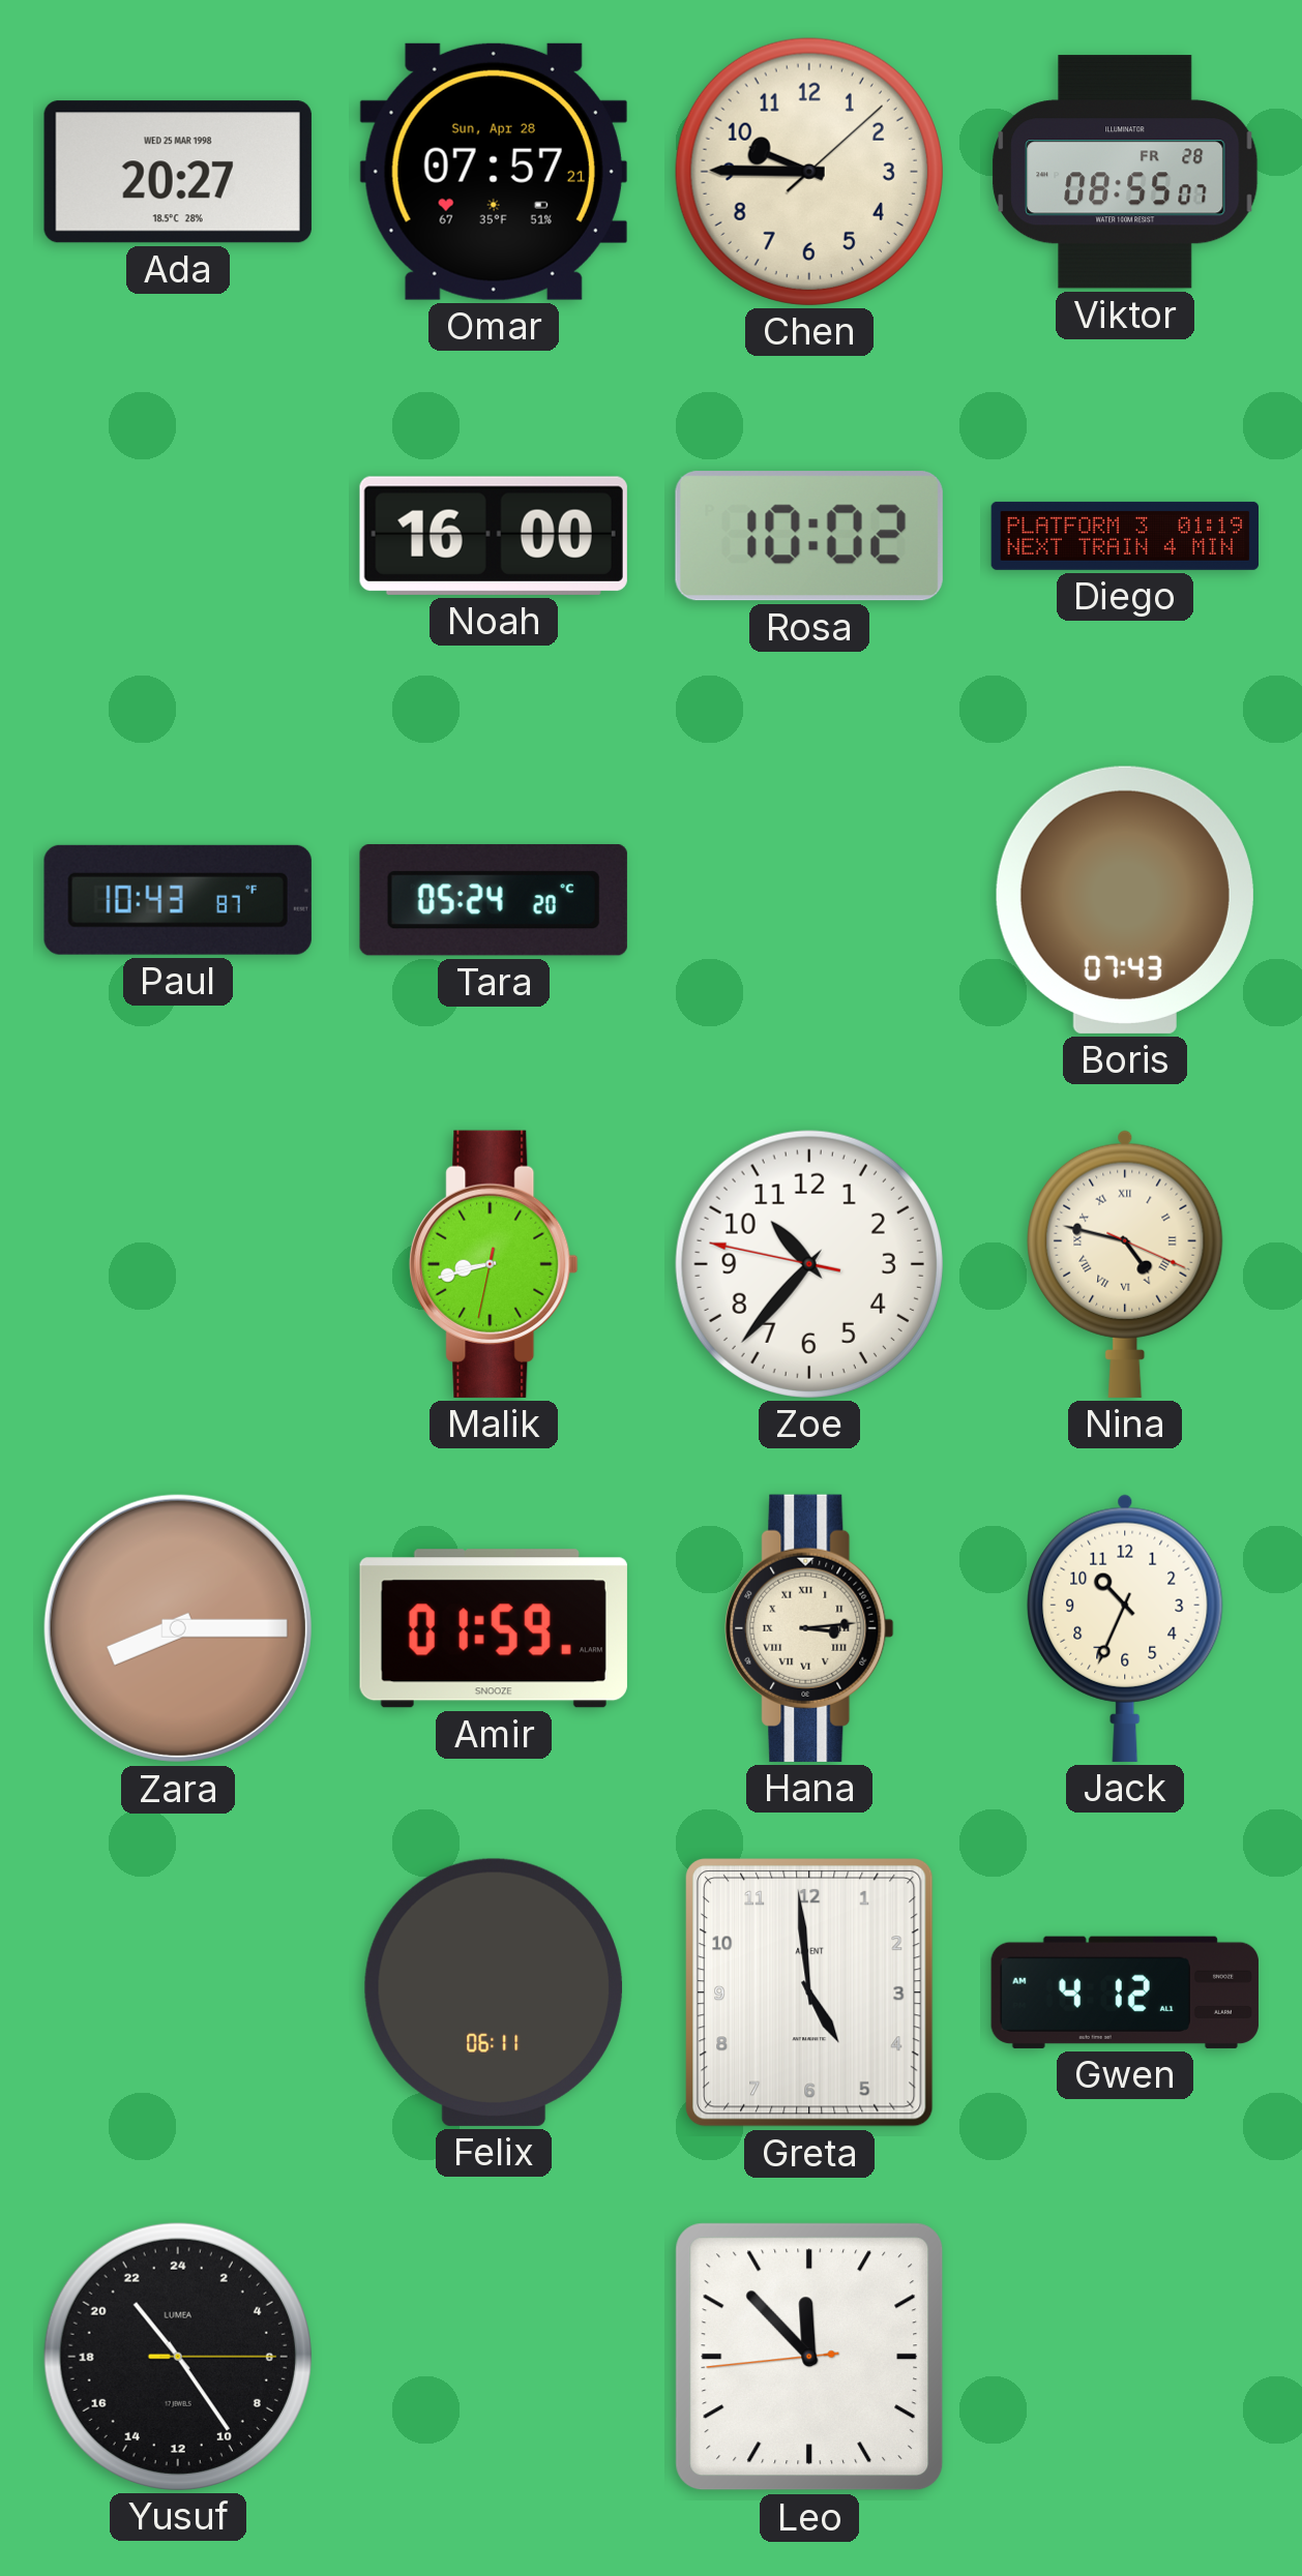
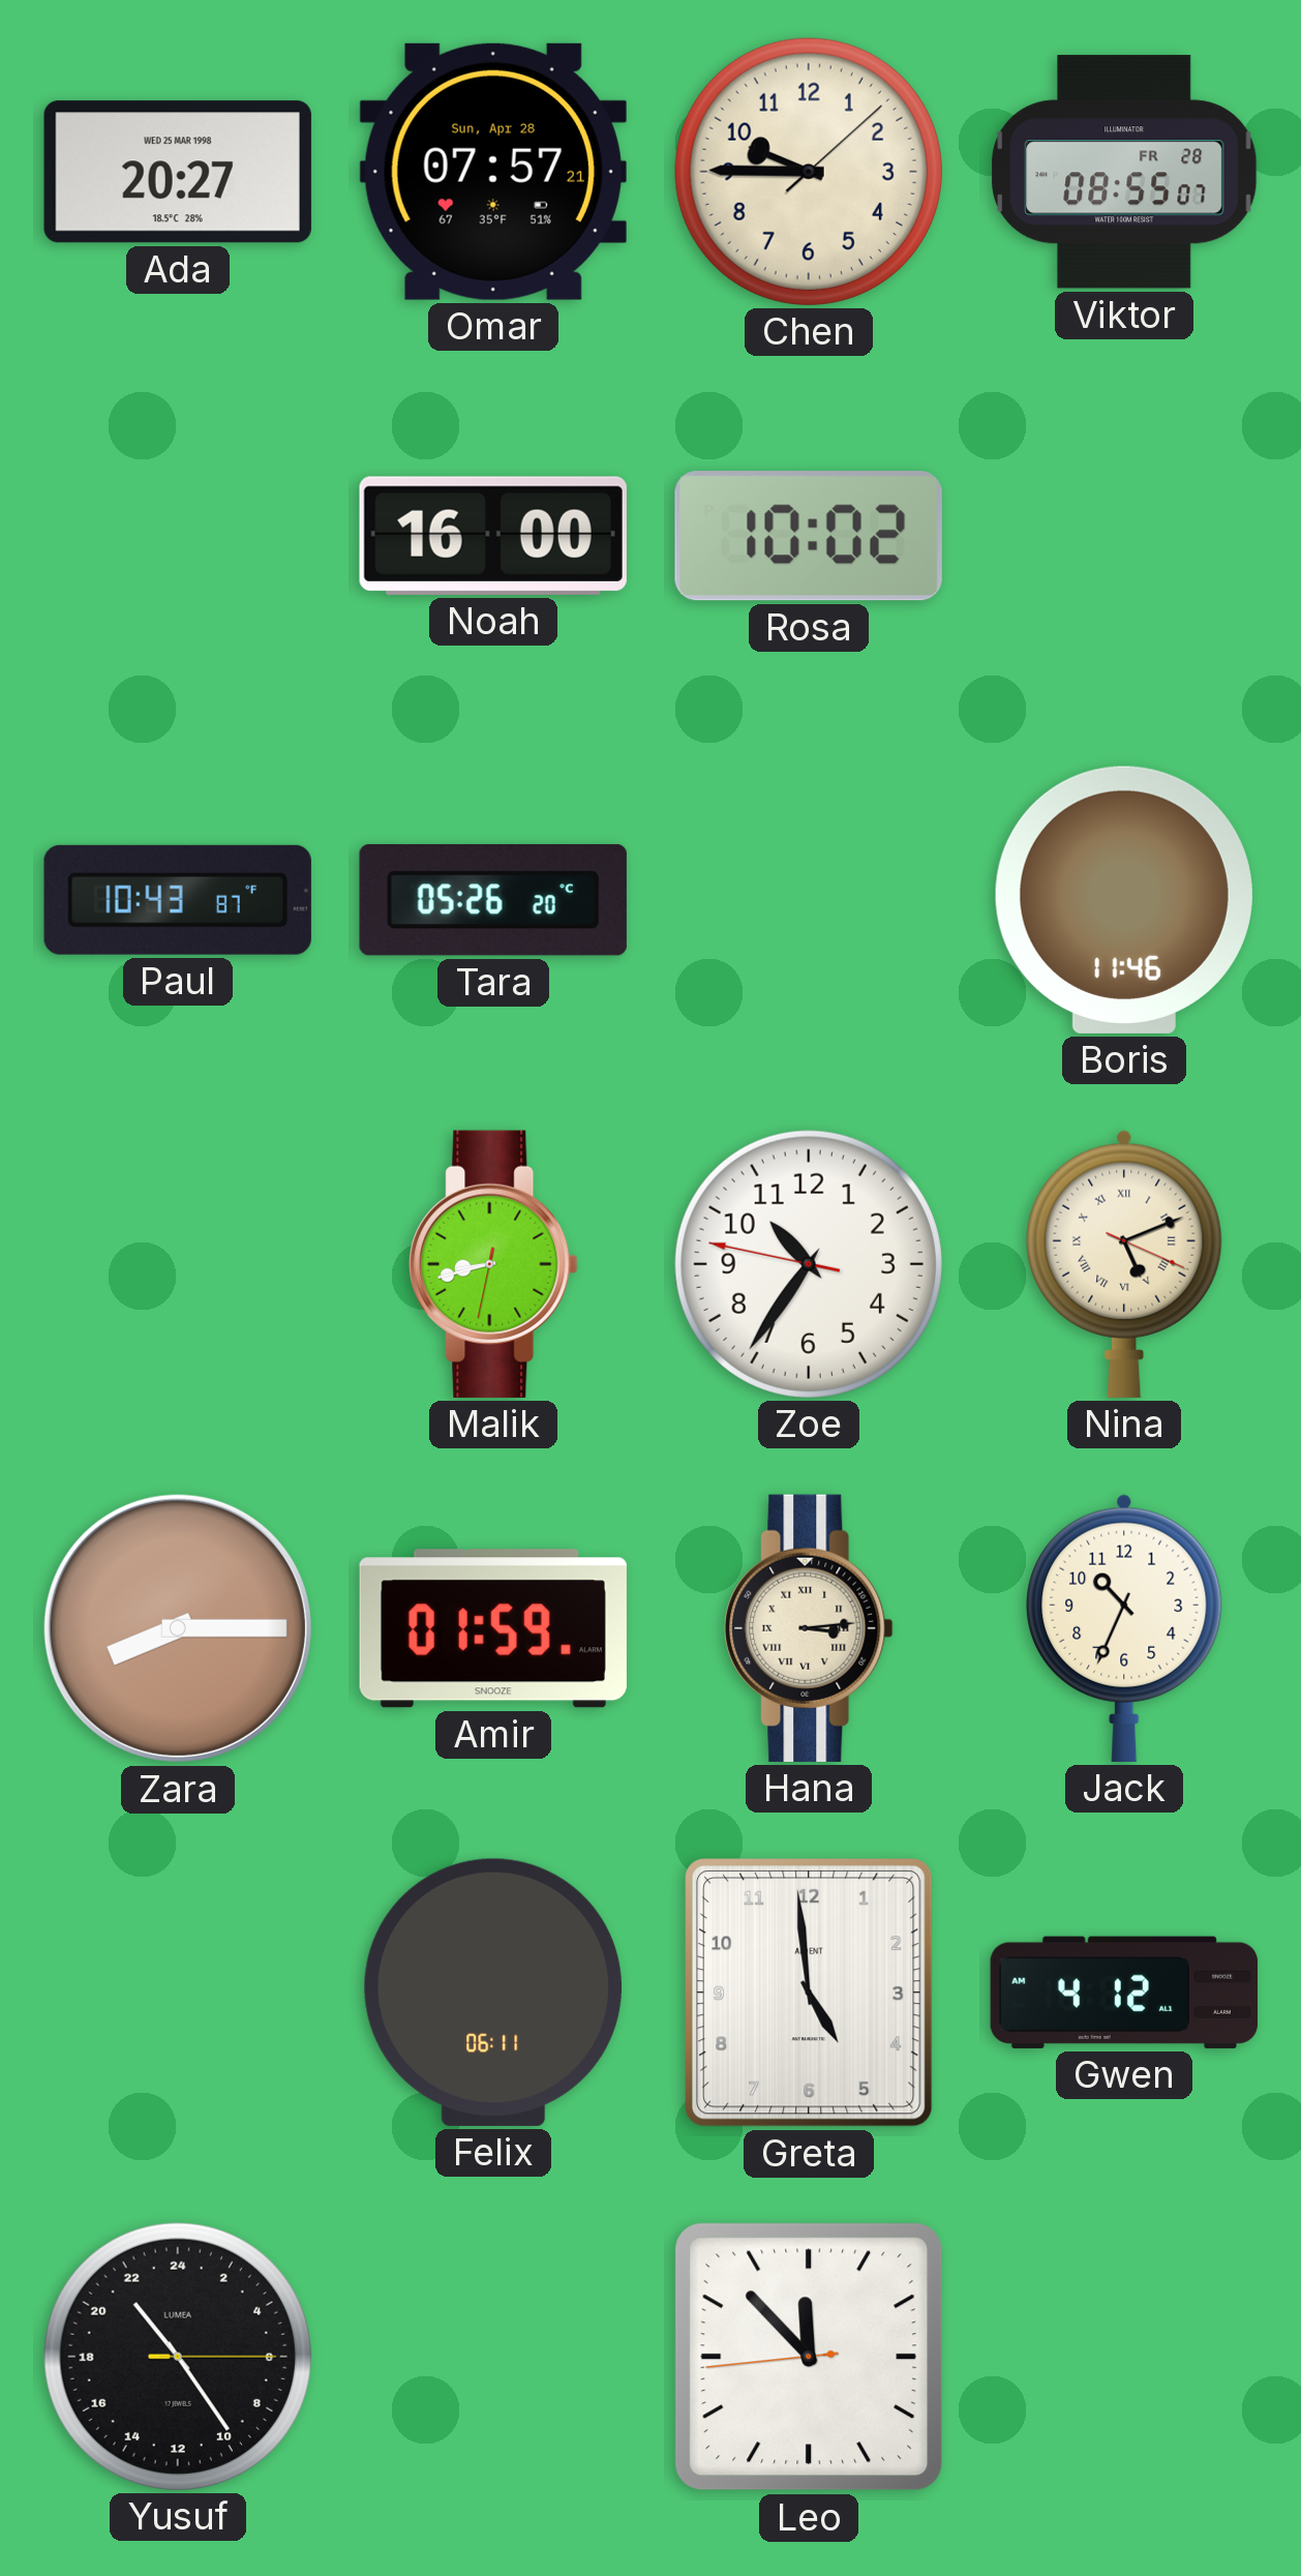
Diego: 01:19 -> none
Tara: 05:24 -> 05:26
Boris: 07:43 -> 11:46
Zoe: 10:36 -> 10:35
Nina: 4:47 -> 5:11
